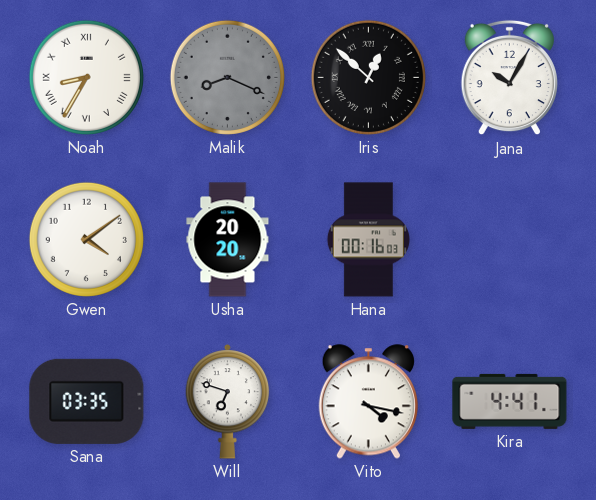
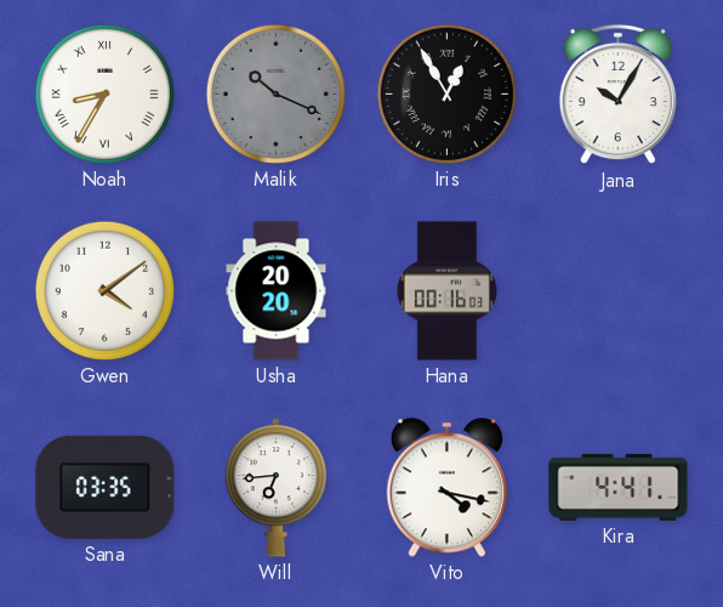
Malik: 8:19 -> 10:19
Iris: 12:52 -> 12:55
Will: 6:48 -> 6:44
